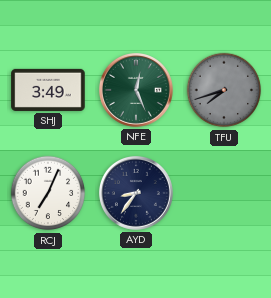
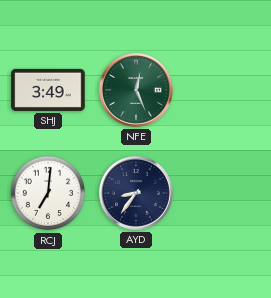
TFU: 7:42 -> none
RCJ: 7:04 -> 7:01
